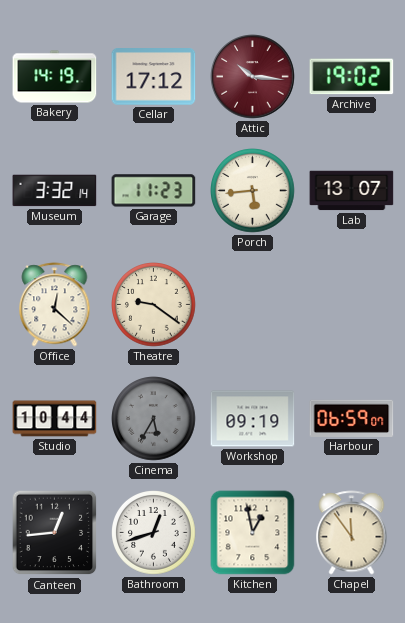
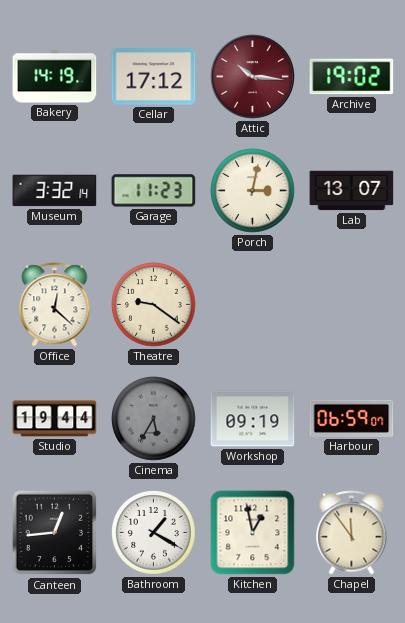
Porch: 5:44 -> 3:02
Studio: 10:44 -> 19:44
Bathroom: 12:42 -> 1:20
